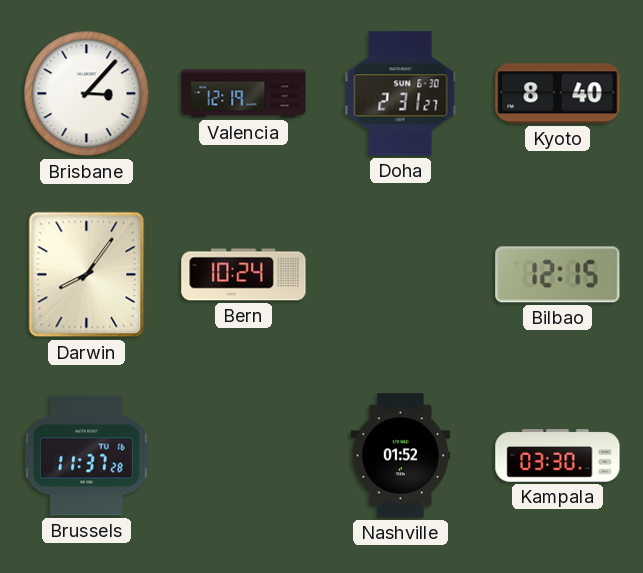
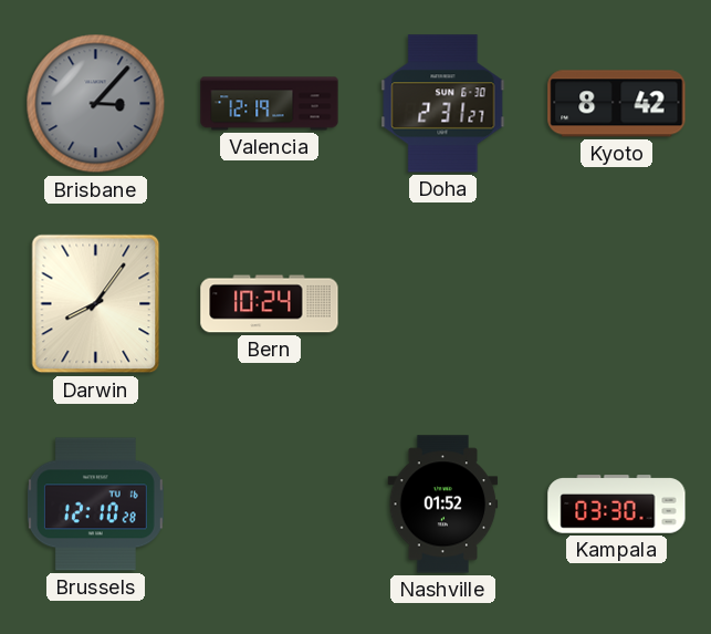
Brisbane dial: white -> grey
Kyoto: 8:40 -> 8:42
Bilbao: 12:15 -> none
Brussels: 11:37 -> 12:10
